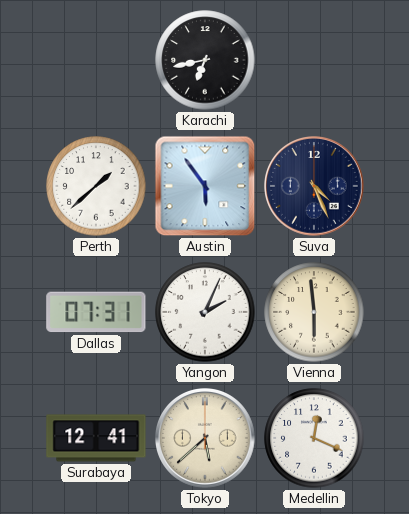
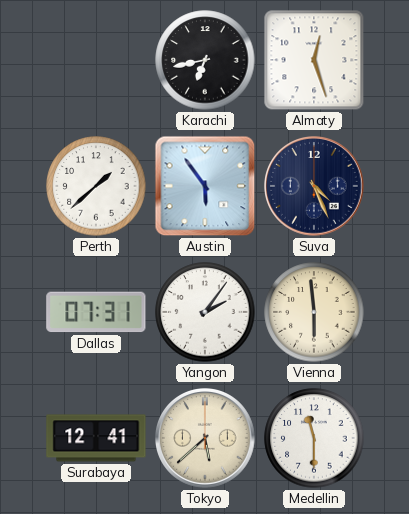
Almaty: none -> 12:27
Yangon: 2:04 -> 2:06
Medellin: 12:19 -> 11:30
